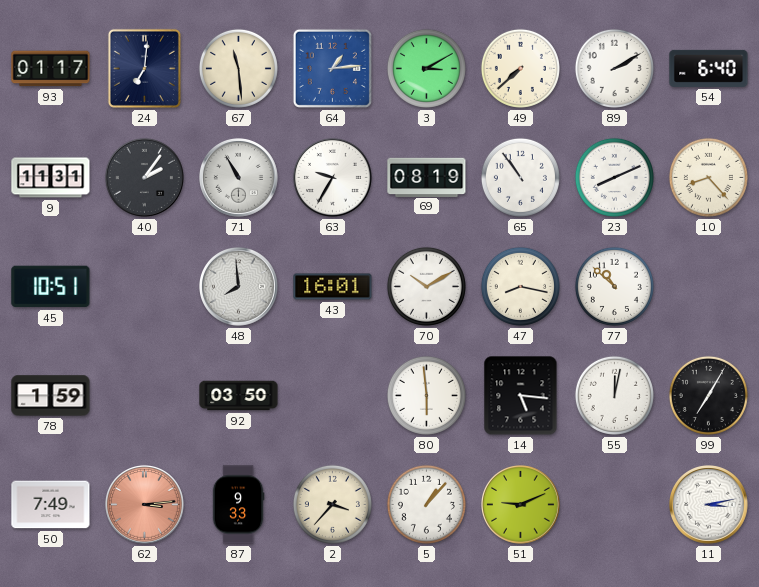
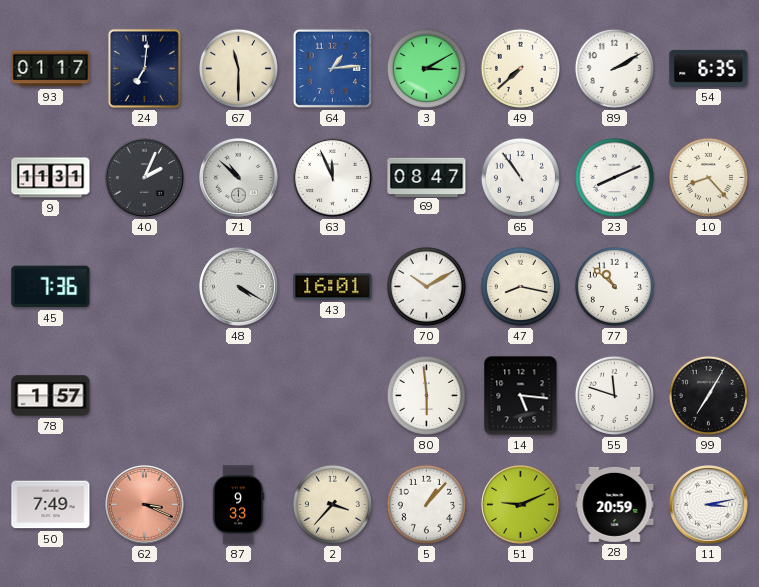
67: 11:29 -> 11:30
54: 6:40 -> 6:35
40: 2:06 -> 2:04
71: 10:55 -> 10:52
63: 9:35 -> 11:56
69: 08:19 -> 08:47
45: 10:51 -> 7:36
48: 7:59 -> 4:20
78: 1:59 -> 1:57
92: 03:50 -> none
55: 12:02 -> 11:48
62: 3:14 -> 3:19
28: none -> 20:59
